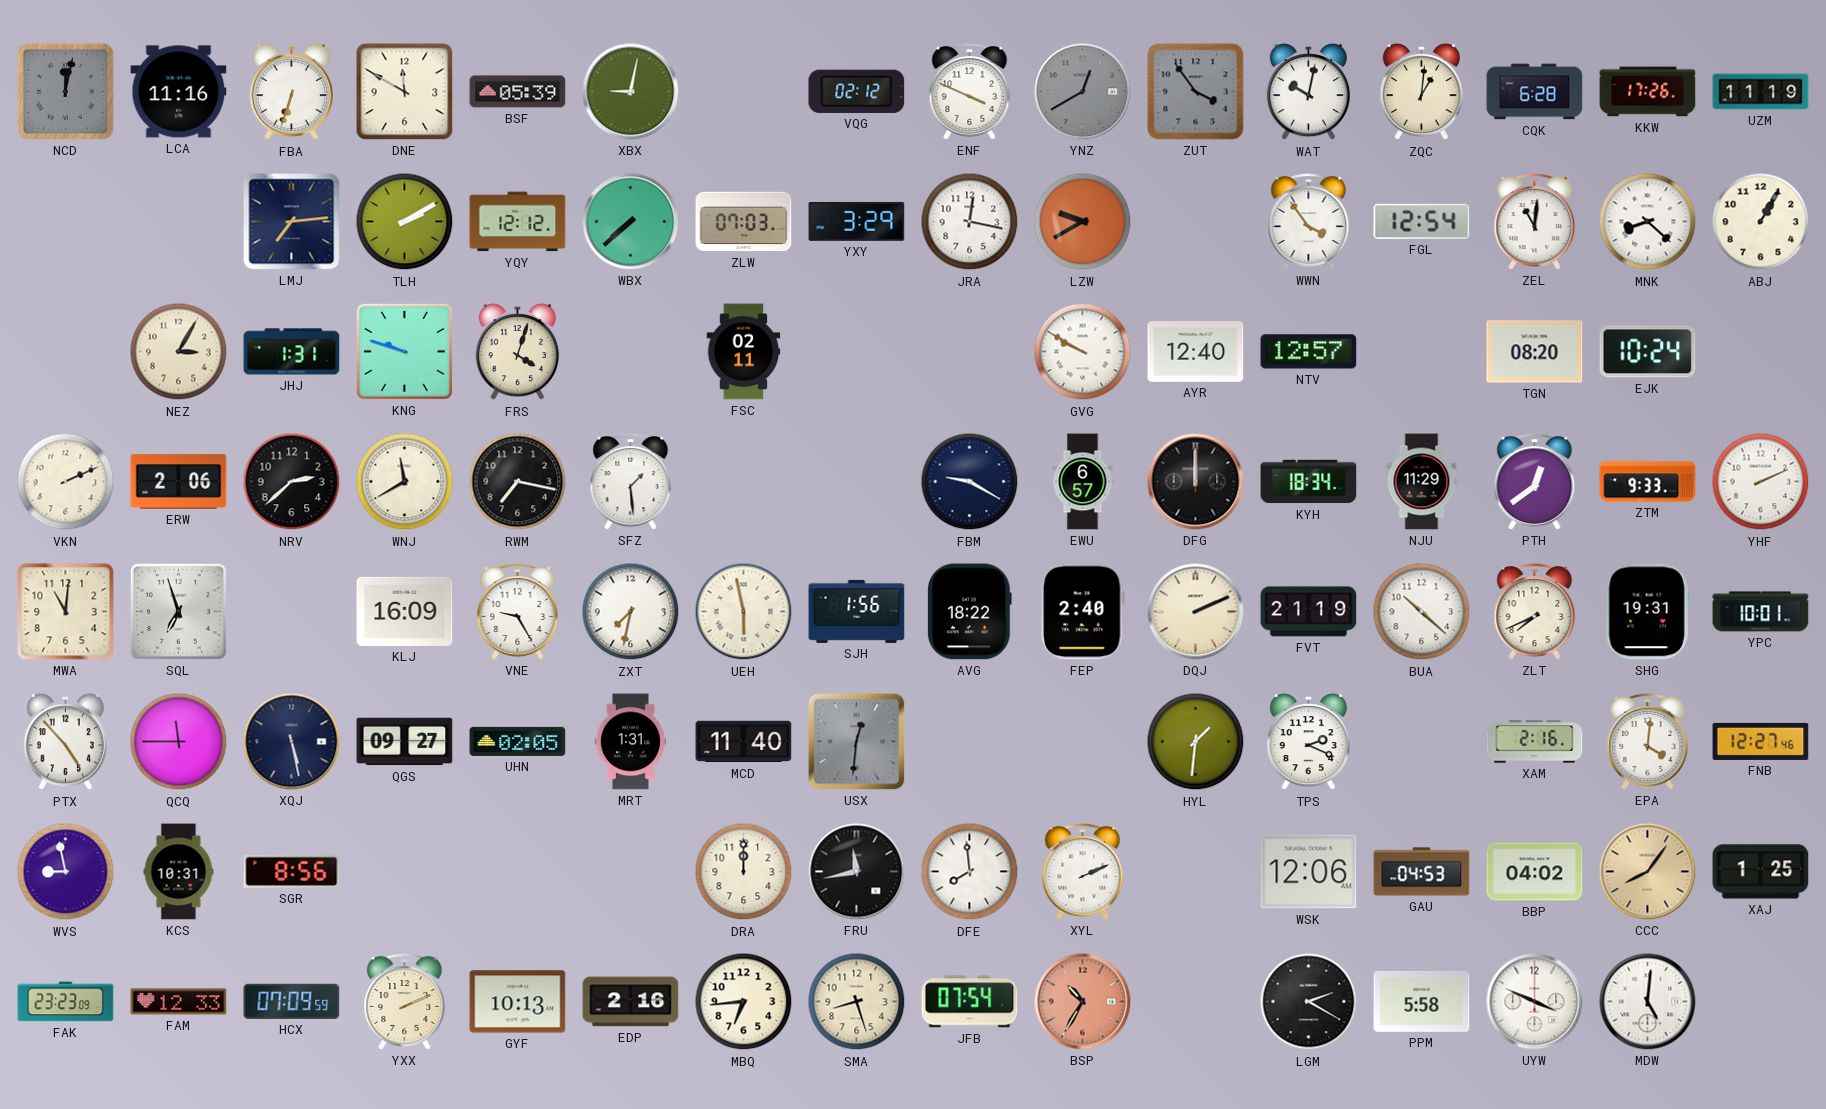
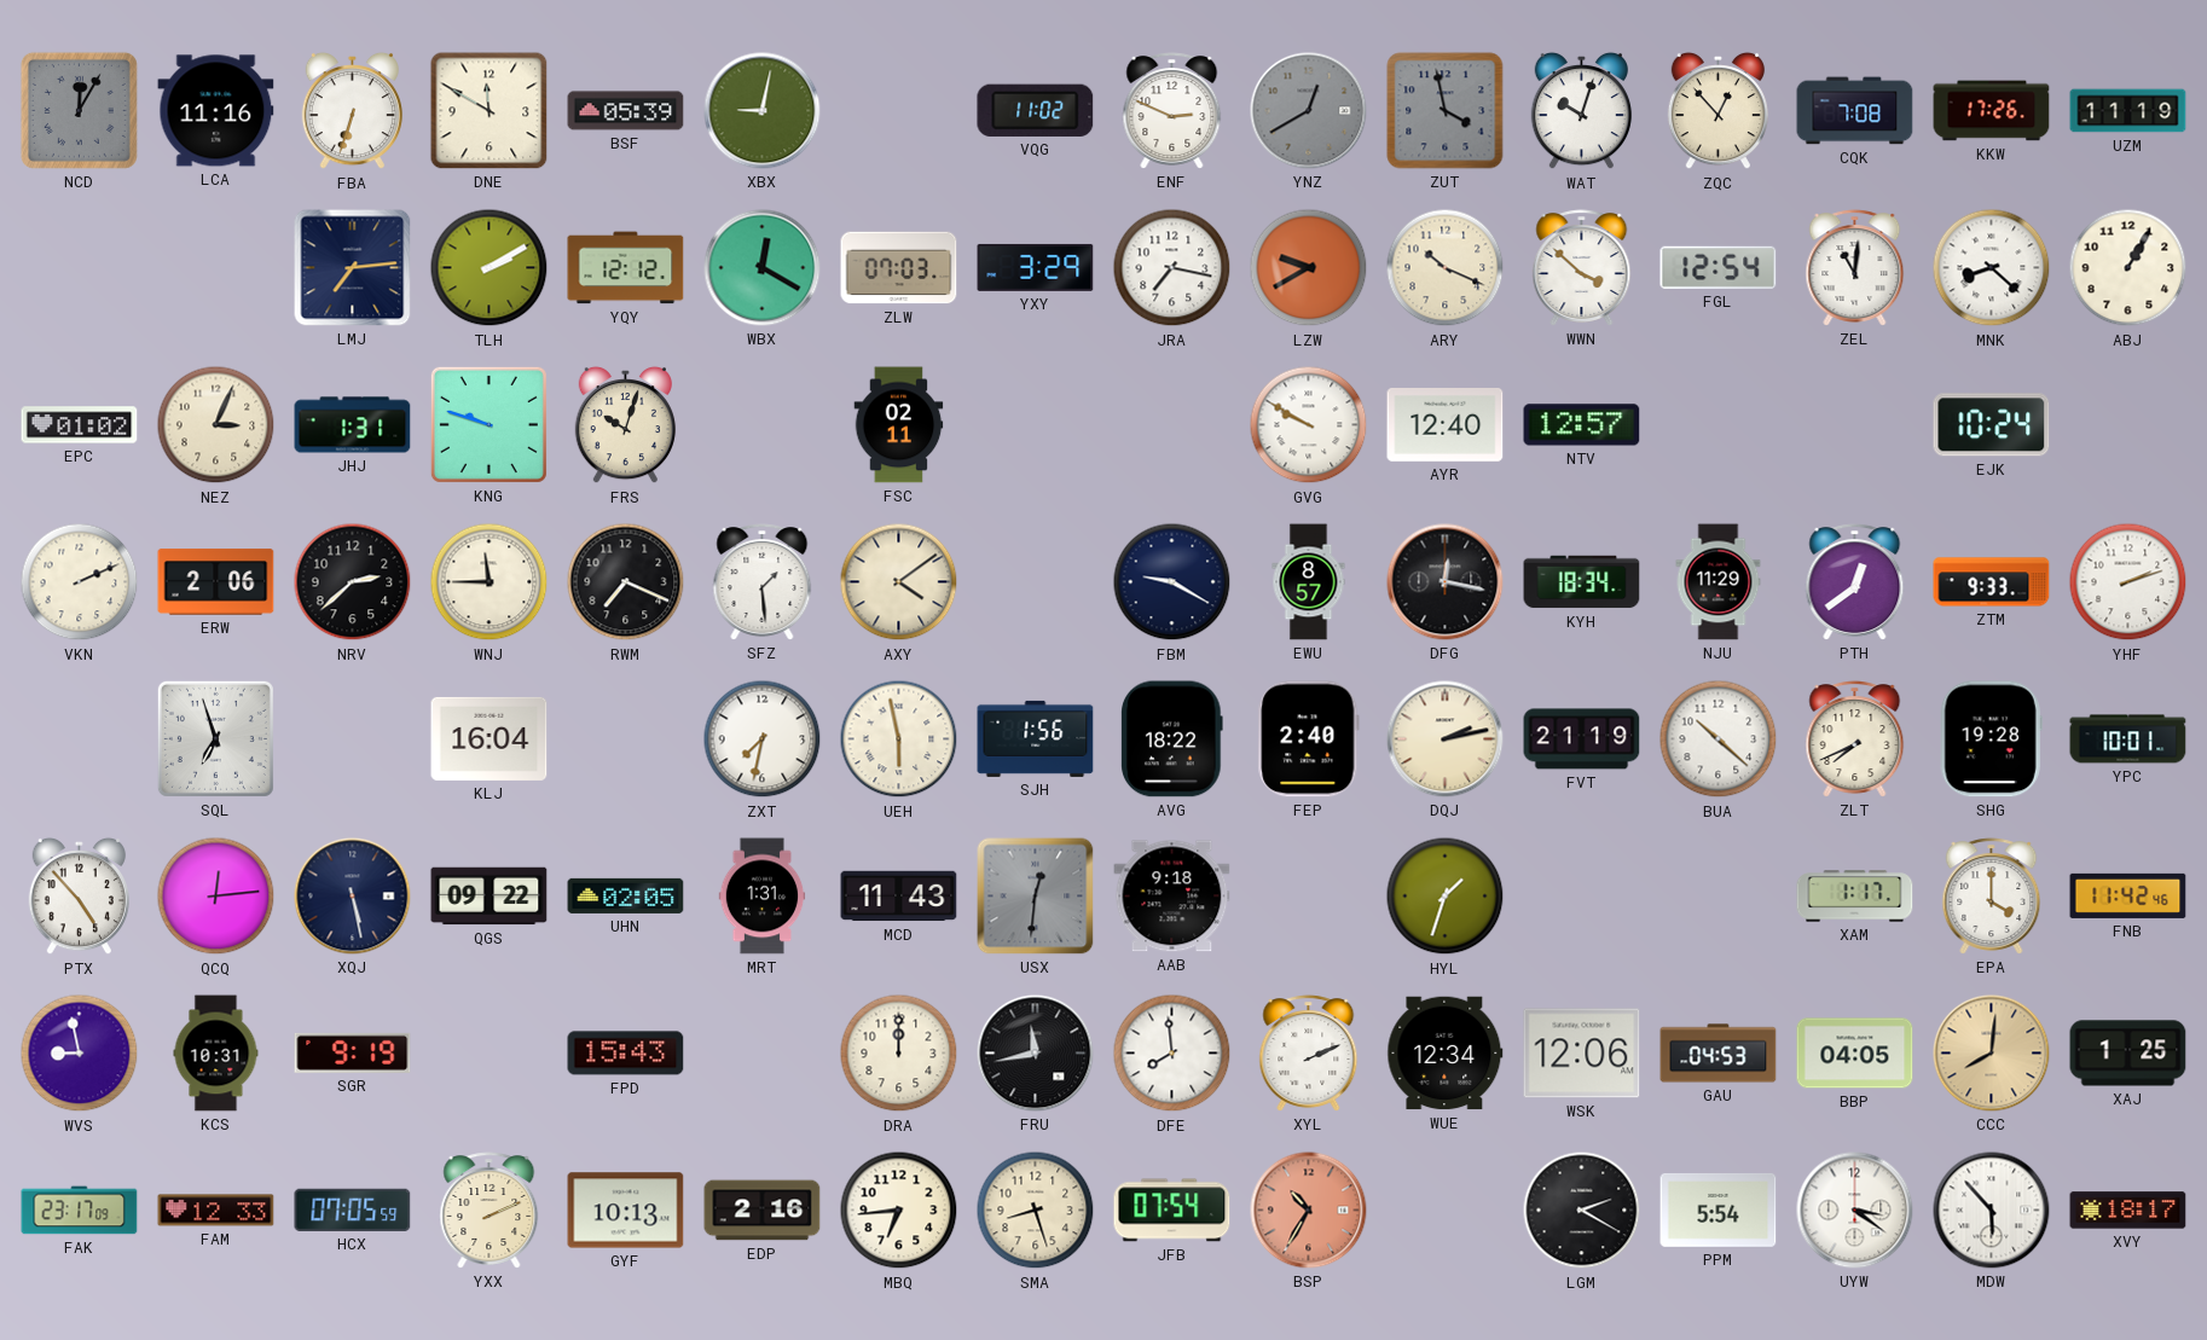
NCD: 12:02 -> 12:05
VQG: 02:12 -> 11:02
ENF: 3:49 -> 2:49
ZUT: 3:54 -> 3:58
WAT: 10:02 -> 10:03
ZQC: 1:01 -> 12:53
CQK: 6:28 -> 7:08
WBX: 7:38 -> 12:20
JRA: 12:17 -> 7:17
ARY: none -> 10:19
WWN: 3:54 -> 3:52
EPC: none -> 01:02
NEZ: 3:05 -> 3:04
FRS: 4:03 -> 10:03
TGN: 08:20 -> none
WNJ: 11:40 -> 11:45
RWM: 7:17 -> 7:19
AXY: none -> 4:09
EWU: 6:57 -> 8:57
DFG: 12:00 -> 12:17
YHF: 2:11 -> 2:12
MWA: 11:01 -> none
KLJ: 16:09 -> 16:04
VNE: 9:25 -> none
DQJ: 2:11 -> 2:13
SHG: 19:31 -> 19:28
QCQ: 11:45 -> 12:14
QGS: 09:27 -> 09:22
MCD: 11:40 -> 11:43
AAB: none -> 9:18
HYL: 1:31 -> 1:33
TPS: 2:19 -> none
XAM: 2:16 -> 1:17
EPA: 4:01 -> 4:00
FNB: 12:27 -> 11:42
SGR: 8:56 -> 9:19
FPD: none -> 15:43
WUE: none -> 12:34
BBP: 04:02 -> 04:05
CCC: 8:06 -> 8:01
FAK: 23:23 -> 23:17
HCX: 07:09 -> 07:05
PPM: 5:58 -> 5:54
UYW: 3:49 -> 3:21
MDW: 5:01 -> 5:53
XVY: none -> 18:17
